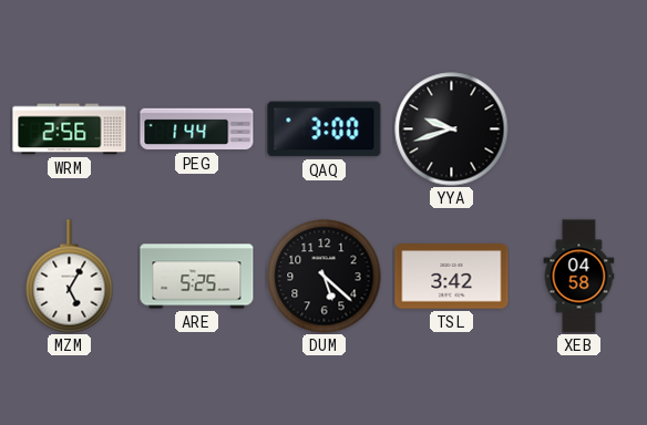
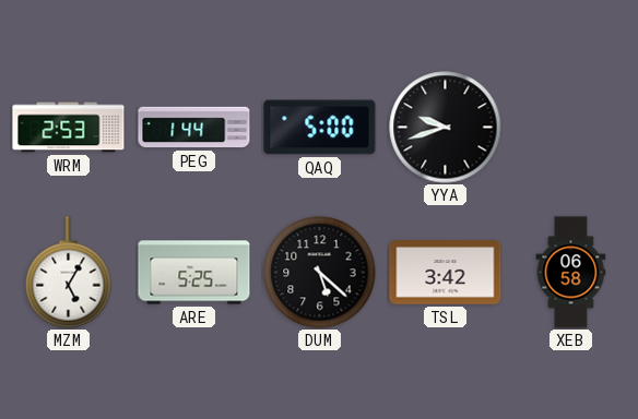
WRM: 2:56 -> 2:53
QAQ: 3:00 -> 5:00
XEB: 04:58 -> 06:58
